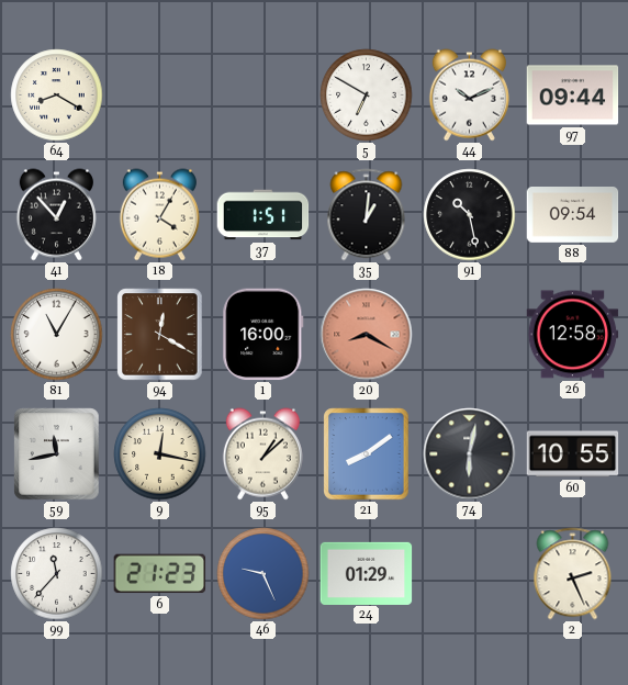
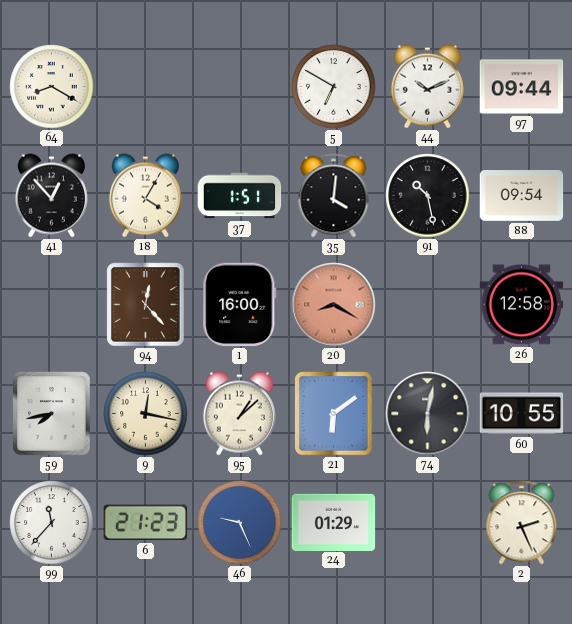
35: 1:01 -> 4:01
81: 11:05 -> none
94: 12:20 -> 12:23
59: 11:43 -> 7:43
21: 8:09 -> 6:09
